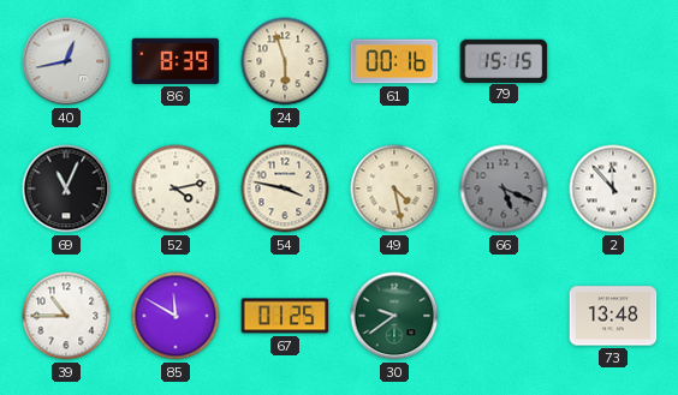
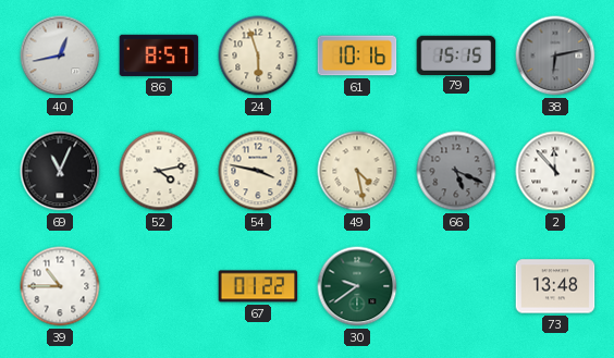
86: 8:39 -> 8:57
61: 00:16 -> 10:16
38: none -> 6:13
85: 11:50 -> none
67: 01:25 -> 01:22
